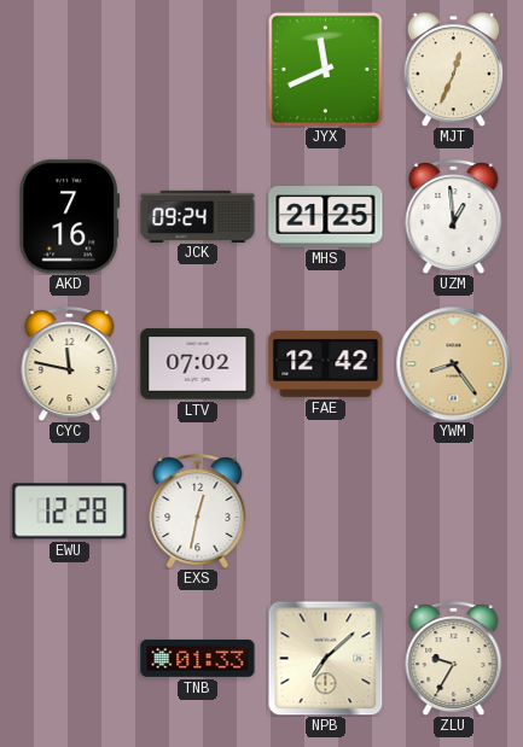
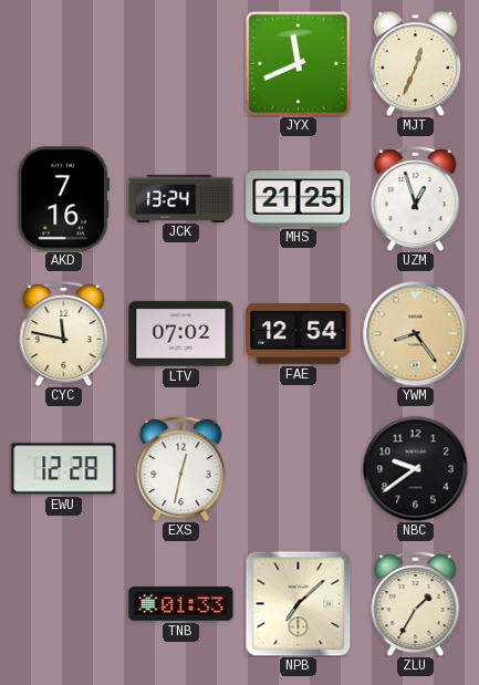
JCK: 09:24 -> 13:24
UZM: 12:59 -> 12:57
FAE: 12:42 -> 12:54
NBC: none -> 9:39
ZLU: 9:35 -> 1:35
